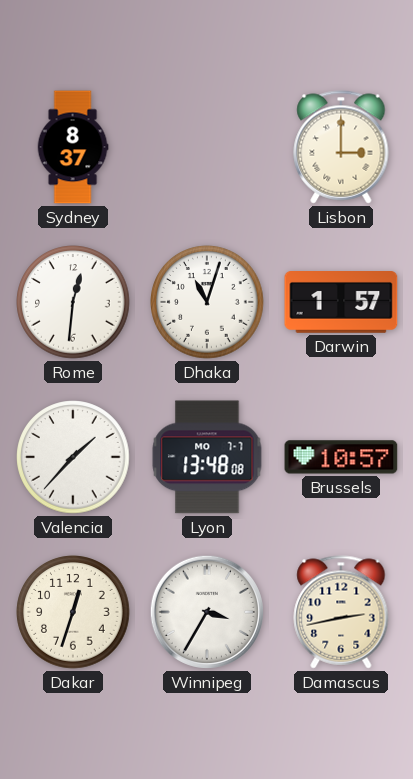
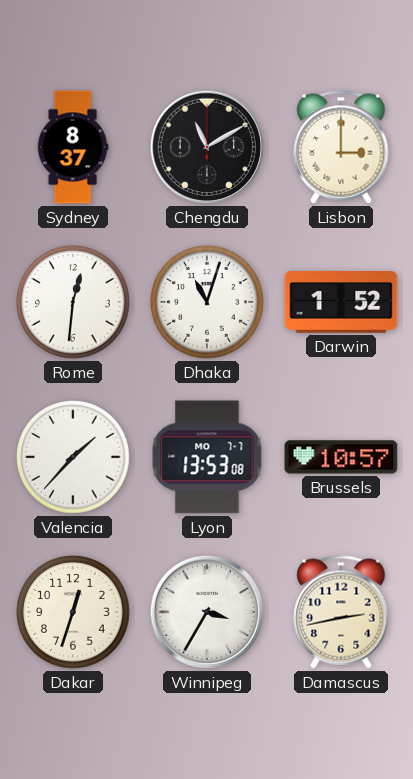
Chengdu: none -> 11:10
Darwin: 1:57 -> 1:52
Lyon: 13:48 -> 13:53
